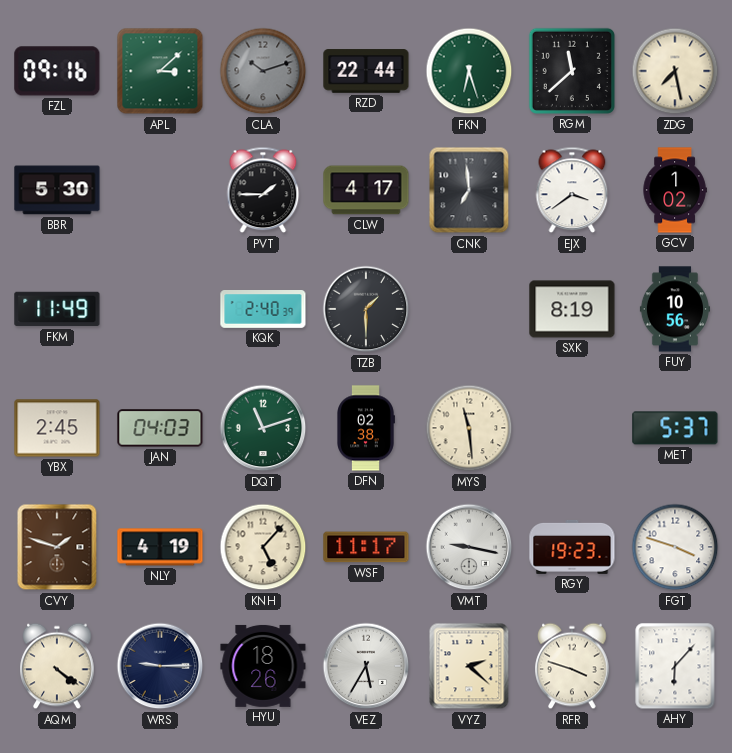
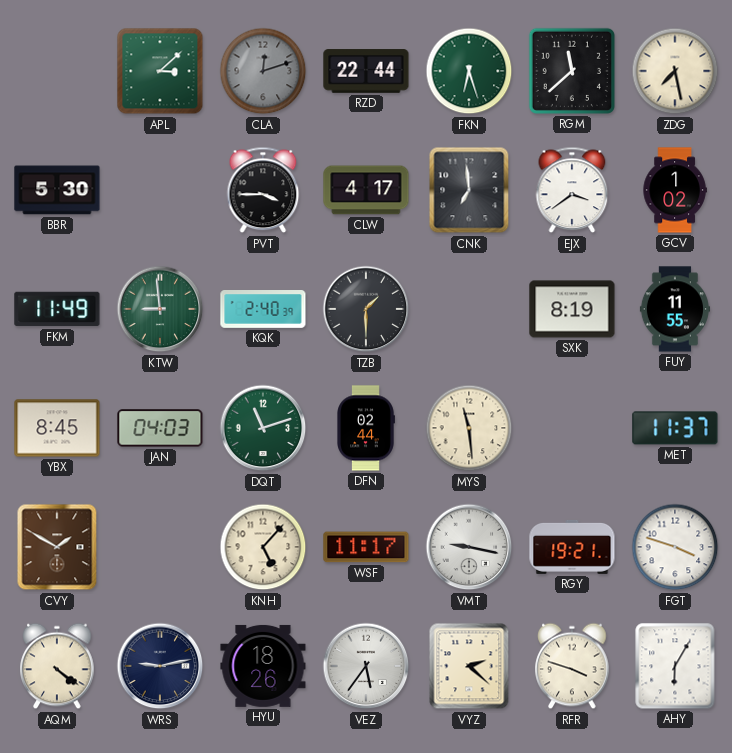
FZL: 09:16 -> none
CLA: 10:12 -> 12:12
PVT: 1:45 -> 3:45
KTW: none -> 8:59
FUY: 10:56 -> 11:55
YBX: 2:45 -> 8:45
DFN: 02:38 -> 02:44
MET: 5:37 -> 11:37
CVY: 1:48 -> 1:50
NLY: 4:19 -> none
RGY: 19:23 -> 19:21
WRS: 9:15 -> 9:13
VEZ: 5:35 -> 5:36
AHY: 6:07 -> 6:05
